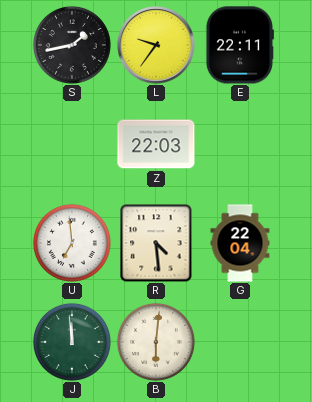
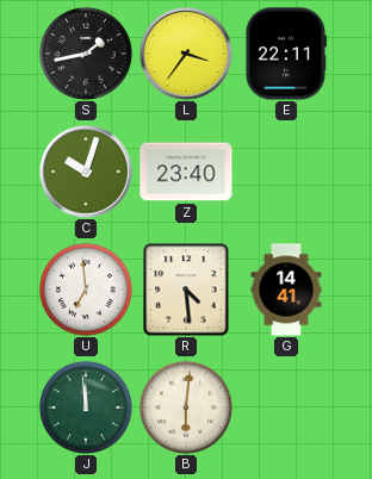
L: 9:36 -> 3:36
C: none -> 10:03
Z: 22:03 -> 23:40
G: 22:04 -> 14:41
